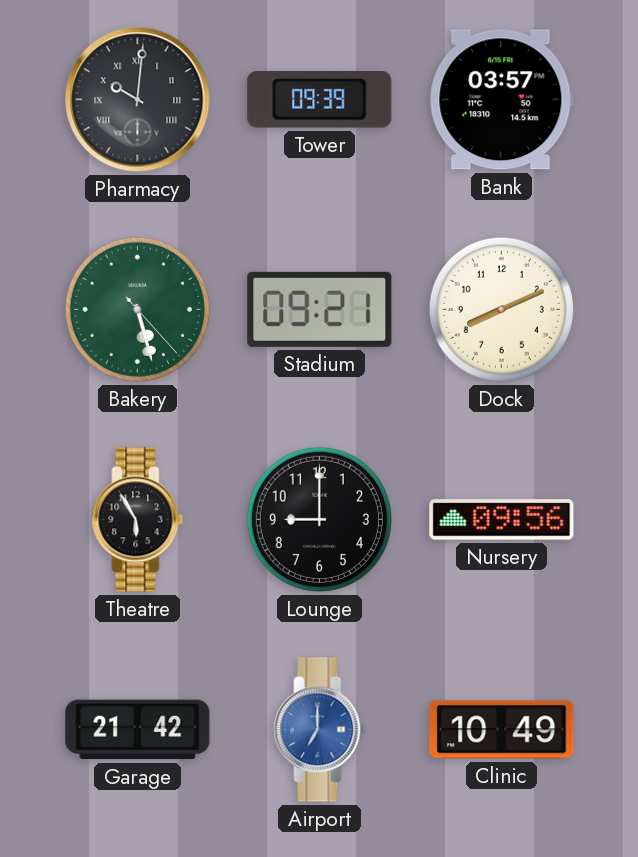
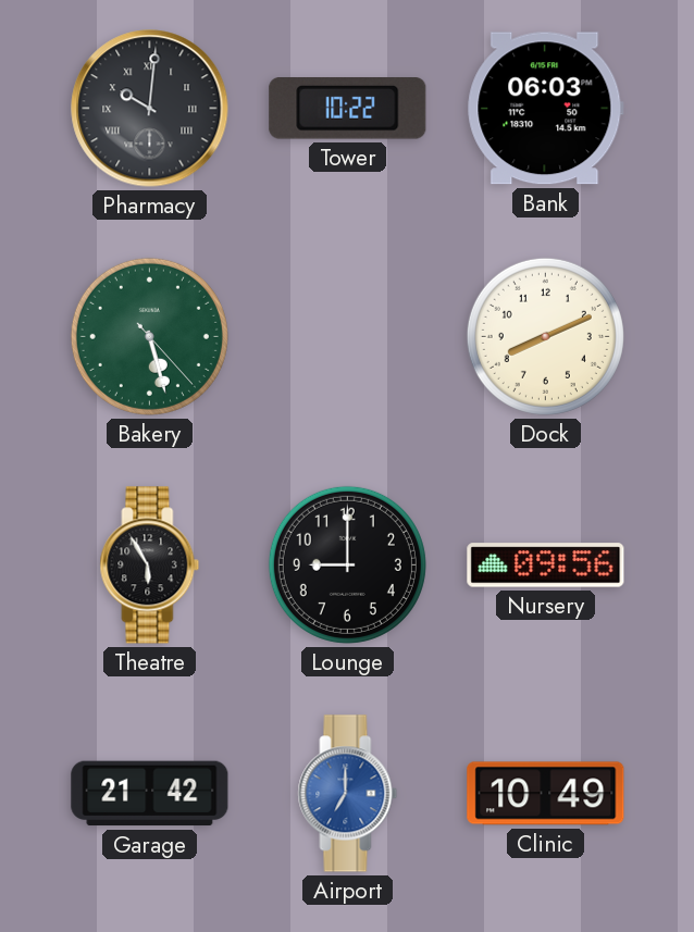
Tower: 09:39 -> 10:22
Bank: 03:57 -> 06:03
Stadium: 09:21 -> none
